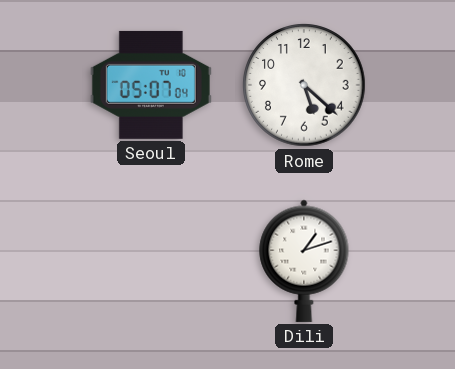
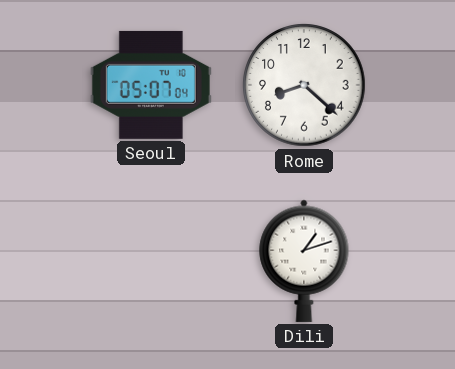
Rome: 5:22 -> 8:22
